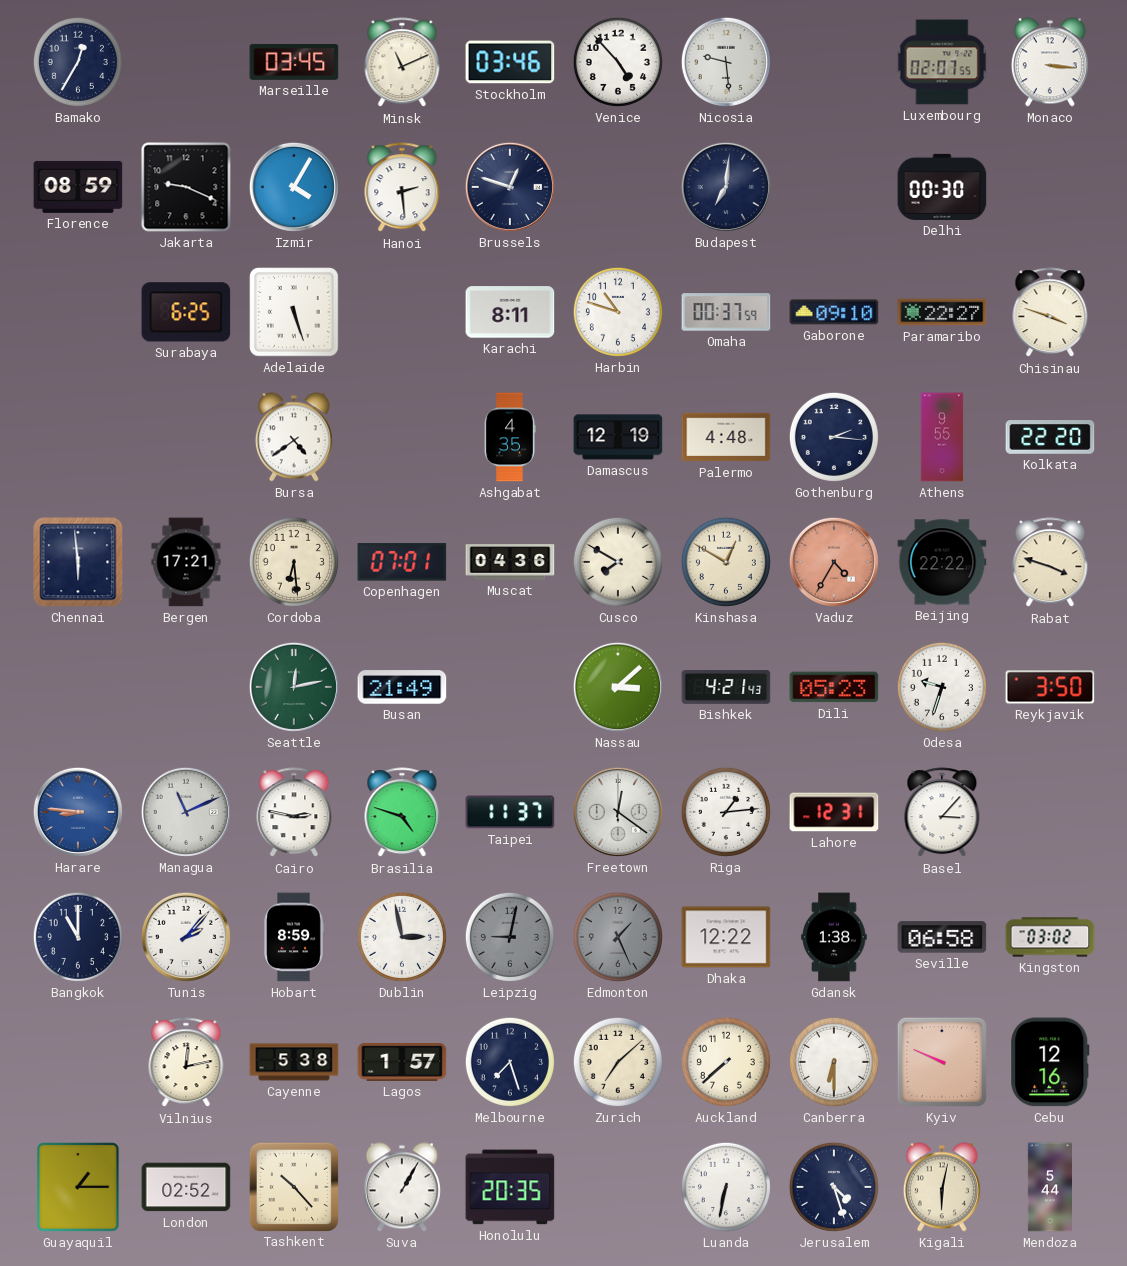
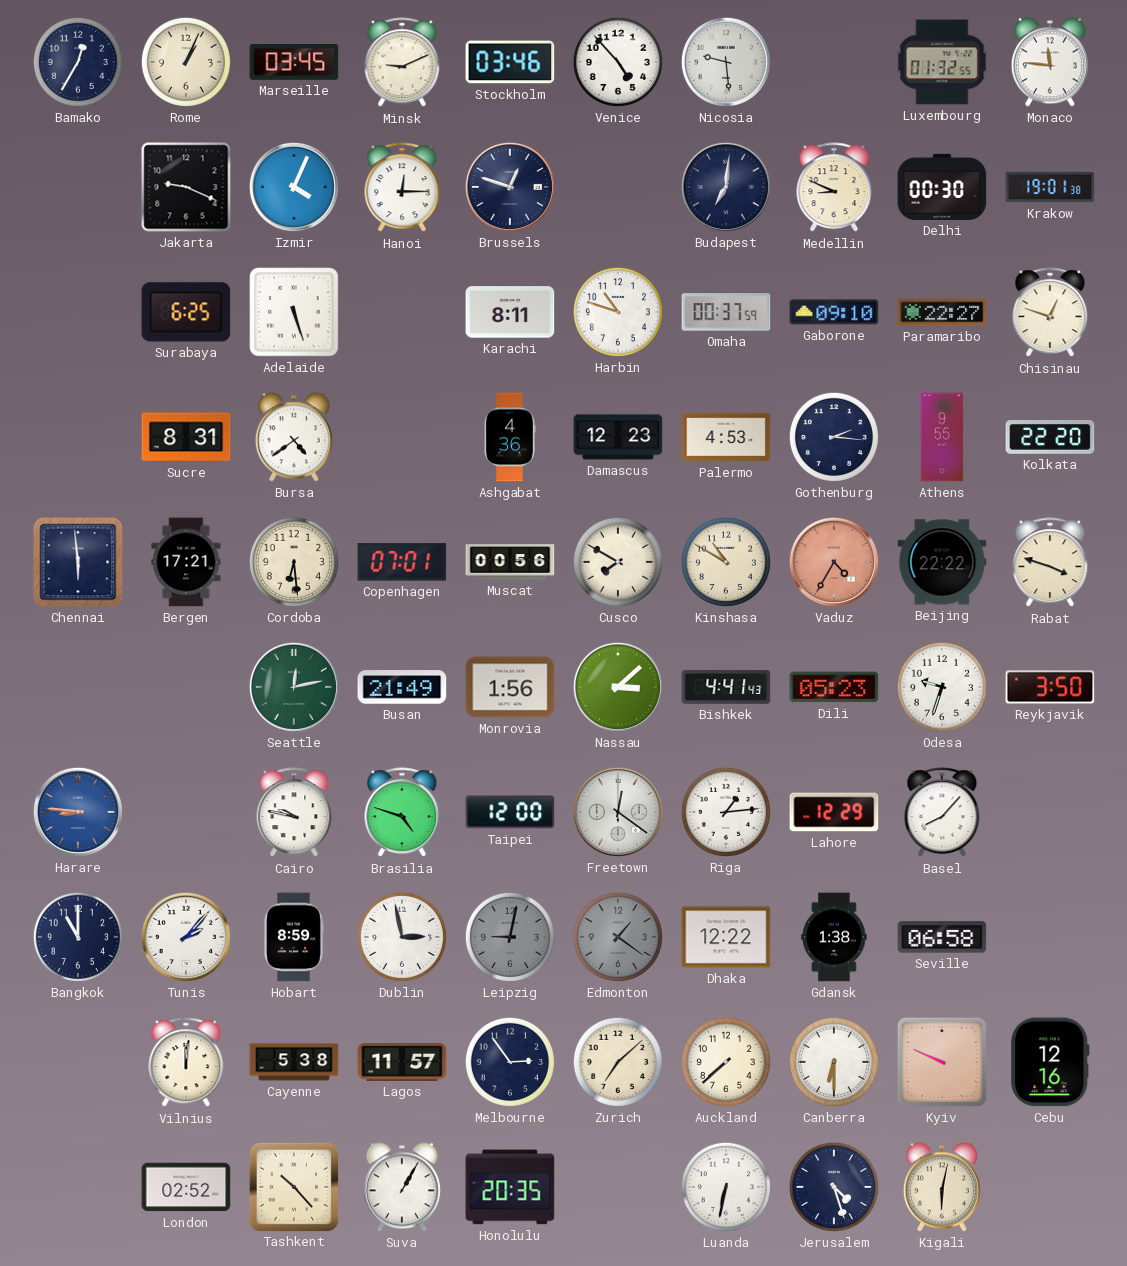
Rome: none -> 1:04
Minsk: 11:11 -> 9:11
Luxembourg: 02:07 -> 01:32
Monaco: 3:16 -> 11:46
Florence: 08:59 -> none
Izmir: 4:05 -> 4:04
Hanoi: 2:29 -> 12:15
Medellin: none -> 8:49
Krakow: none -> 19:01
Chisinau: 3:48 -> 12:48
Sucre: none -> 8:31
Ashgabat: 4:35 -> 4:36
Damascus: 12:19 -> 12:23
Palermo: 4:48 -> 4:53
Muscat: 04:36 -> 00:56
Kinshasa: 12:50 -> 10:50
Monrovia: none -> 1:56
Bishkek: 4:21 -> 4:41
Managua: 11:11 -> none
Cairo: 2:47 -> 9:47
Taipei: 11:37 -> 12:00
Lahore: 12:31 -> 12:29
Basel: 3:07 -> 8:07
Edmonton: 1:26 -> 1:21
Kingston: 03:02 -> none
Vilnius: 12:13 -> 12:01
Lagos: 1:57 -> 11:57
Melbourne: 7:27 -> 2:54
Guayaquil: 1:15 -> none
Mendoza: 5:44 -> none
